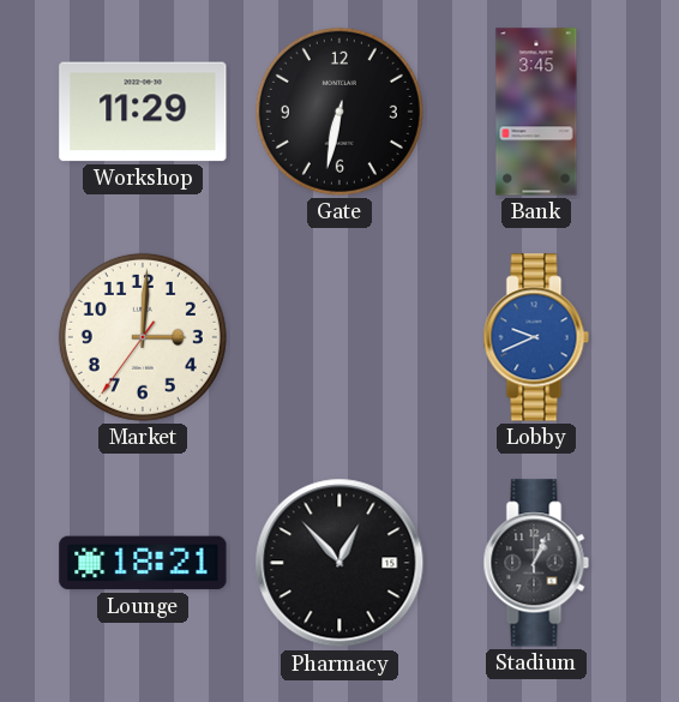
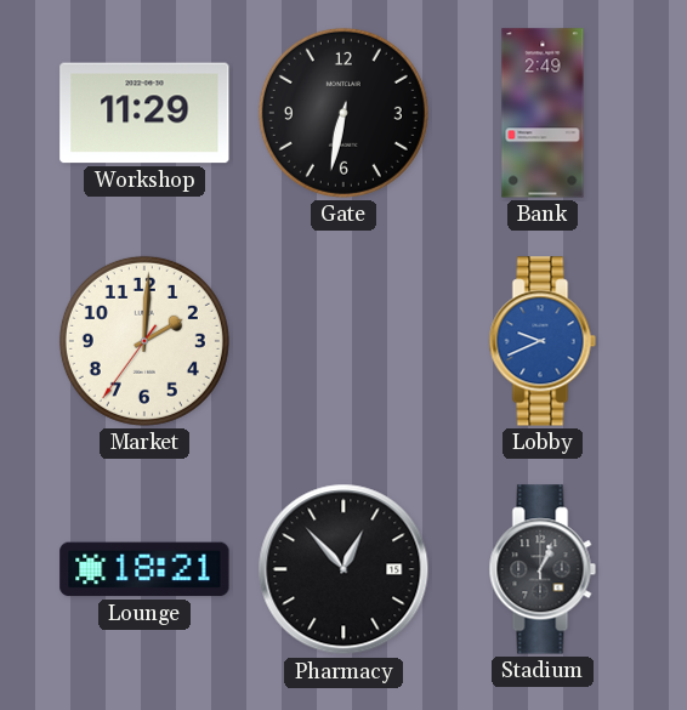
Bank: 3:45 -> 2:49
Market: 3:00 -> 2:00
